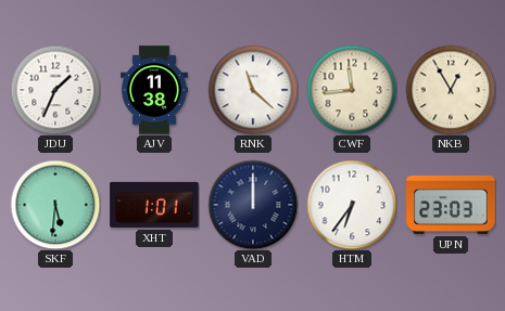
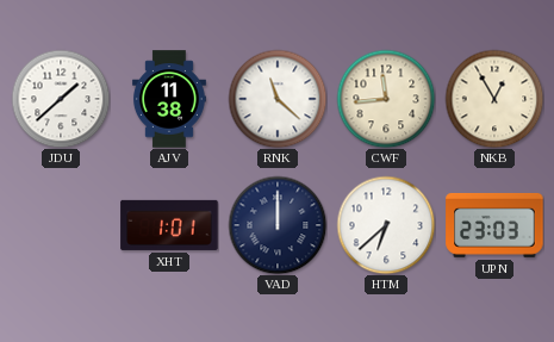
JDU: 1:34 -> 1:38
SKF: 5:31 -> none
HTM: 6:36 -> 6:38
